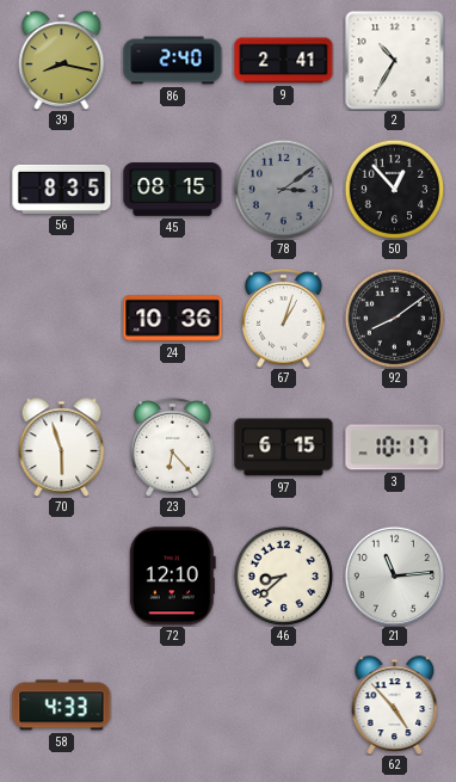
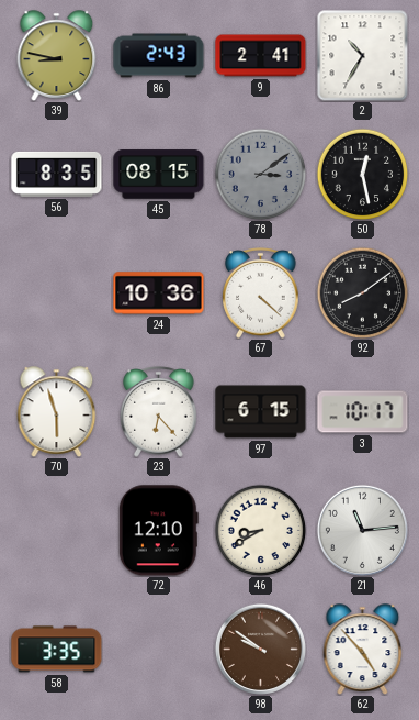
39: 8:17 -> 8:47
86: 2:40 -> 2:43
50: 12:53 -> 12:28
67: 1:03 -> 4:22
46: 8:38 -> 8:40
58: 4:33 -> 3:35
98: none -> 9:51
